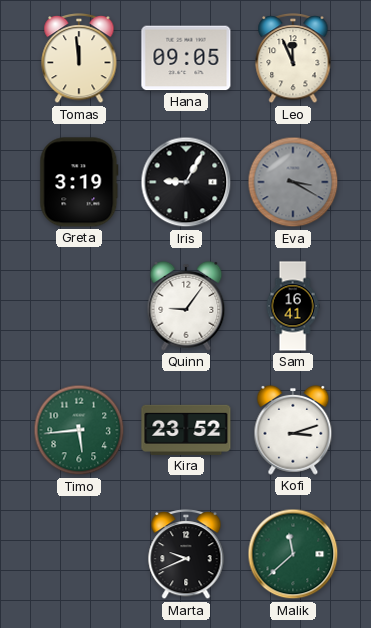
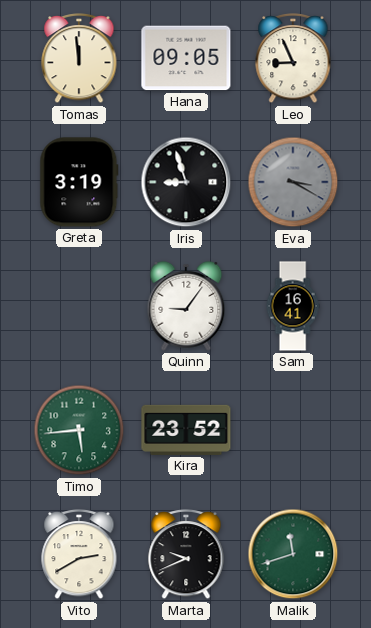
Leo: 11:56 -> 8:56
Iris: 9:05 -> 8:57
Kofi: 3:12 -> none
Vito: none -> 2:40
Malik: 11:38 -> 11:42
